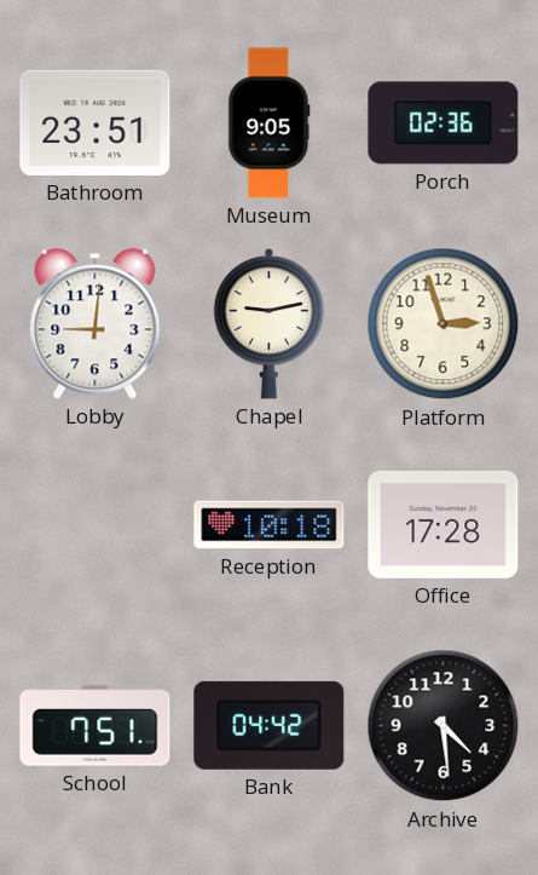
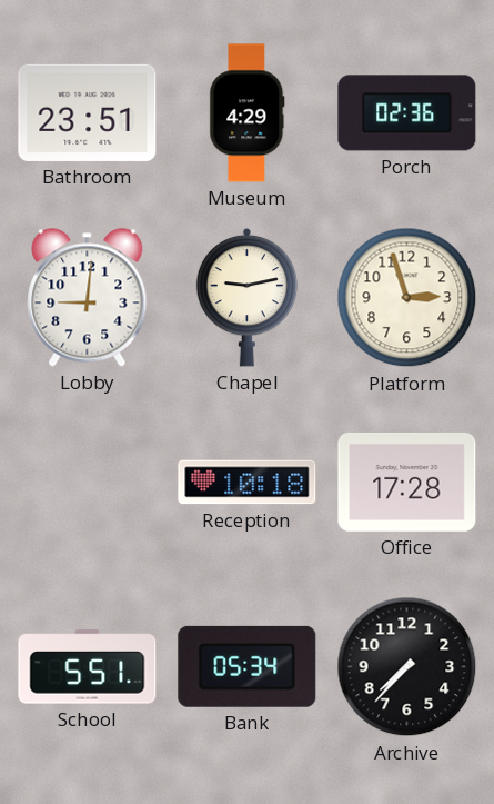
Museum: 9:05 -> 4:29
School: 7:51 -> 5:51
Bank: 04:42 -> 05:34
Archive: 4:29 -> 7:37
